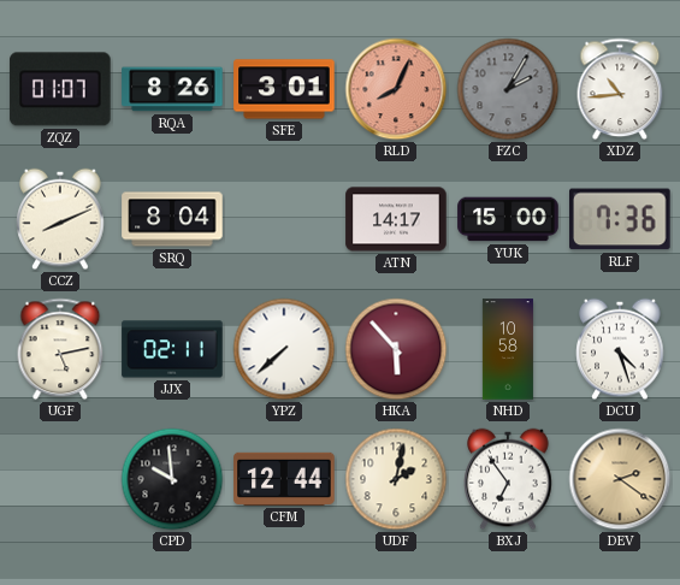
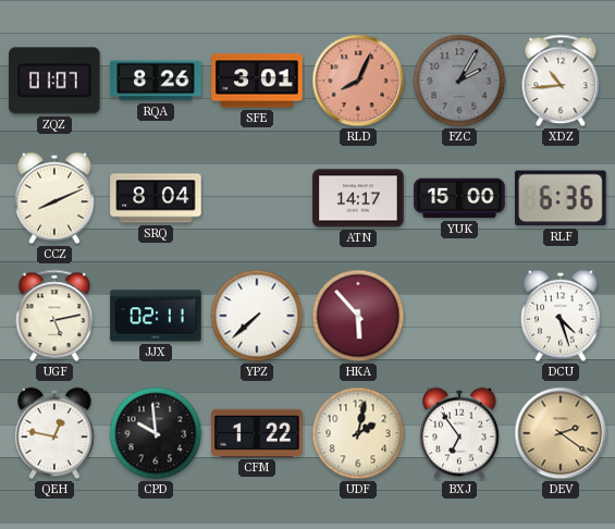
RLF: 7:36 -> 6:36
NHD: 10:58 -> none
QEH: none -> 12:47
CFM: 12:44 -> 1:22
